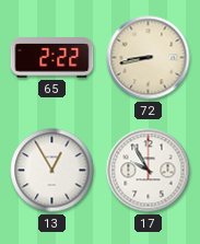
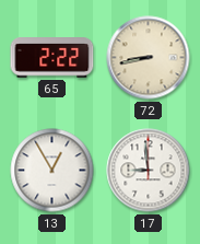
17: 9:55 -> 8:59
